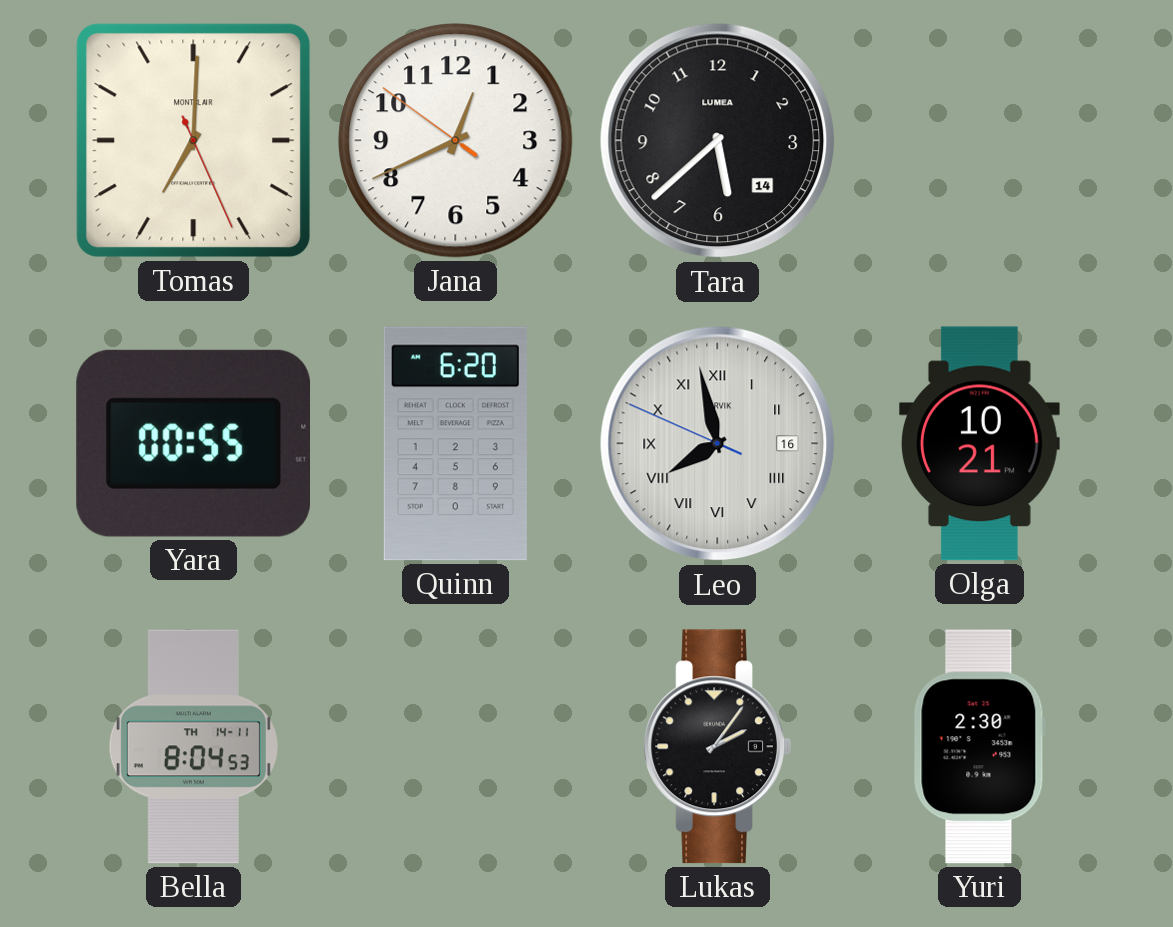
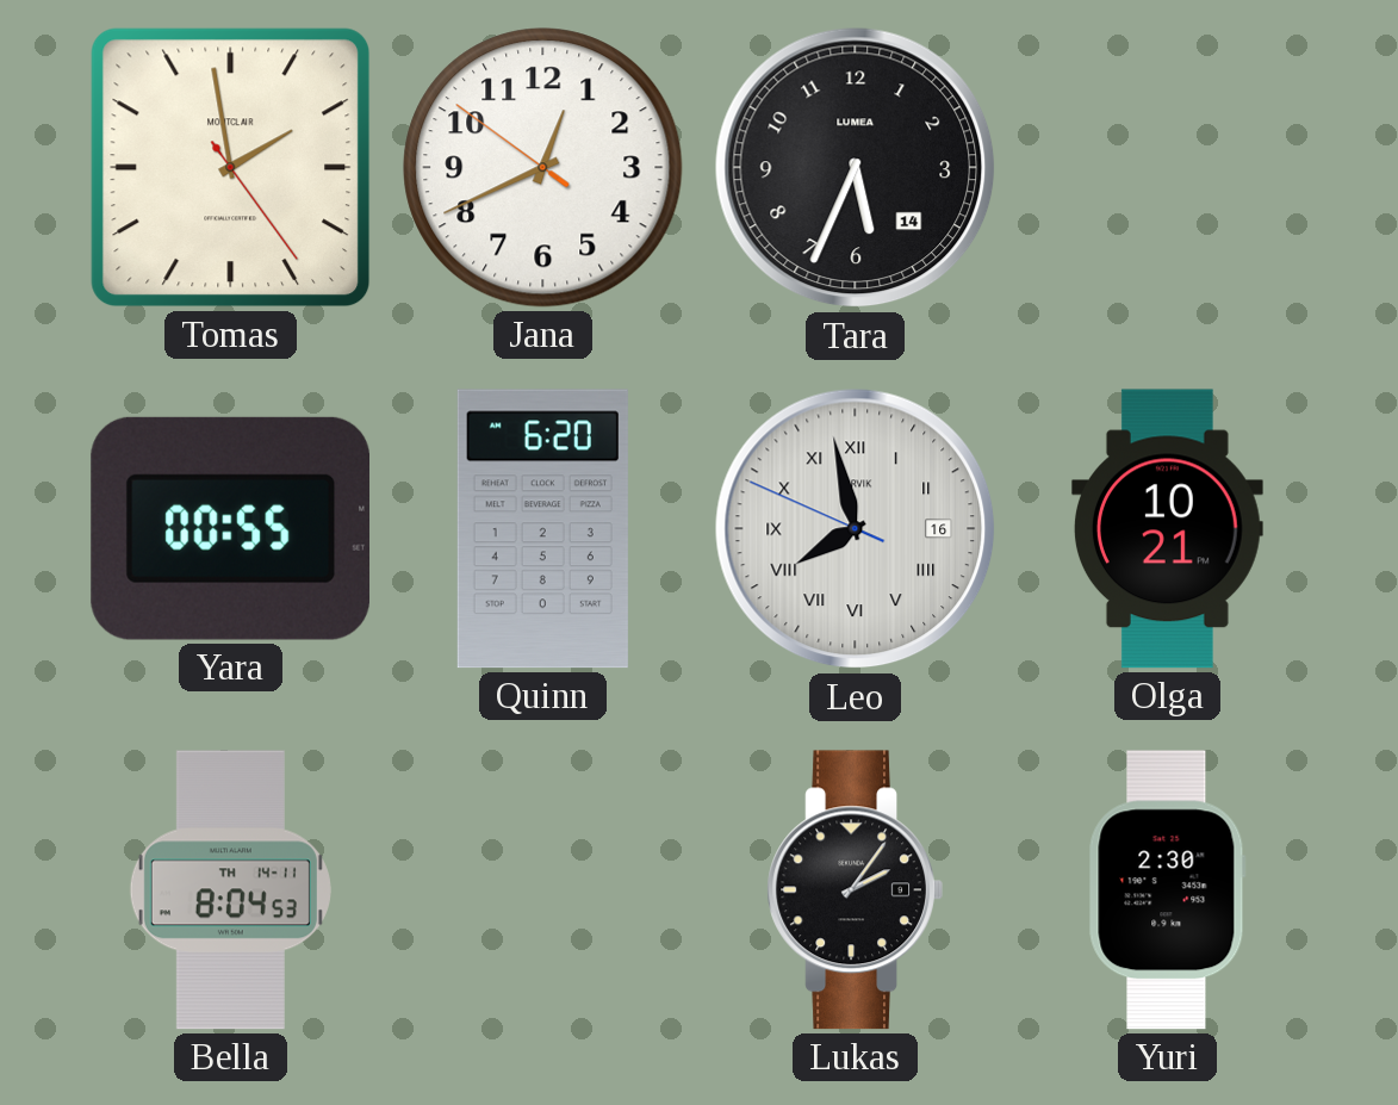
Tomas: 7:00 -> 1:58
Tara: 5:38 -> 5:34
